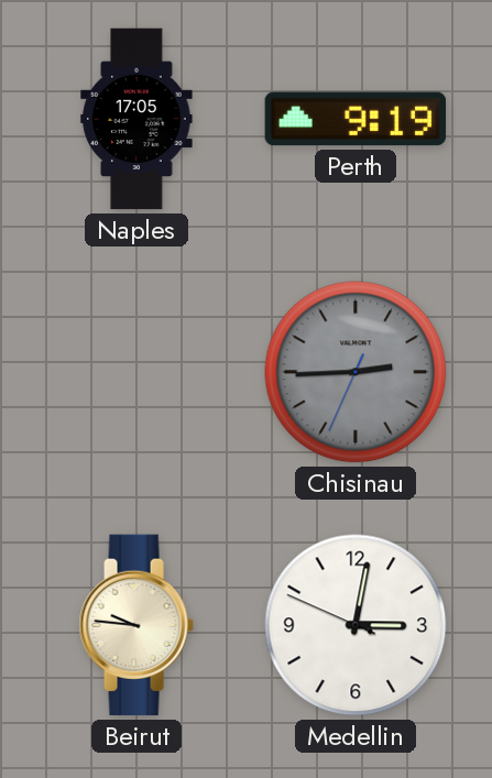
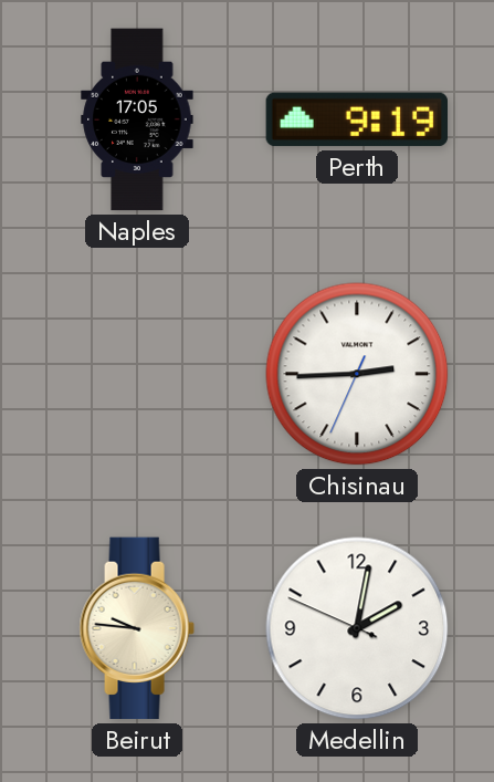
Chisinau dial: grey -> white
Medellin: 3:01 -> 2:01
